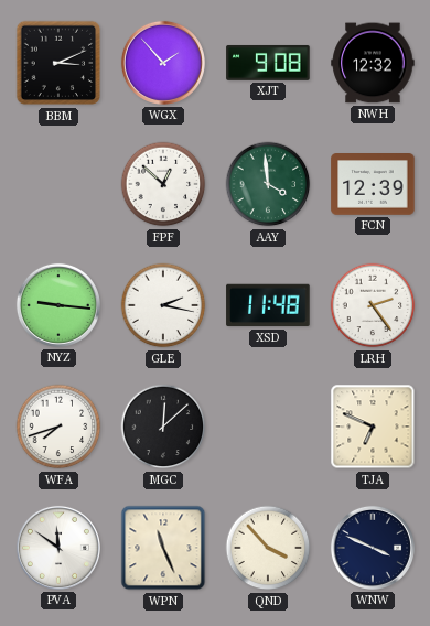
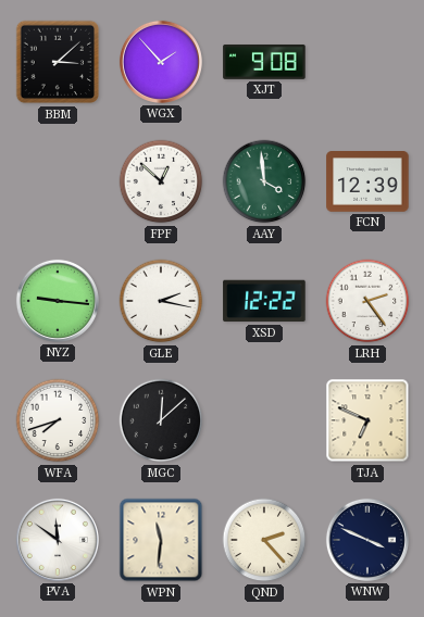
BBM: 3:11 -> 3:08
NWH: 12:32 -> none
XSD: 11:48 -> 12:22
WPN: 11:26 -> 11:31
QND: 3:53 -> 2:23
